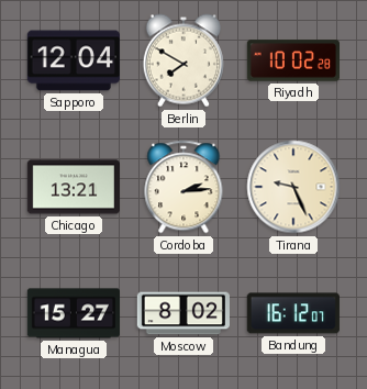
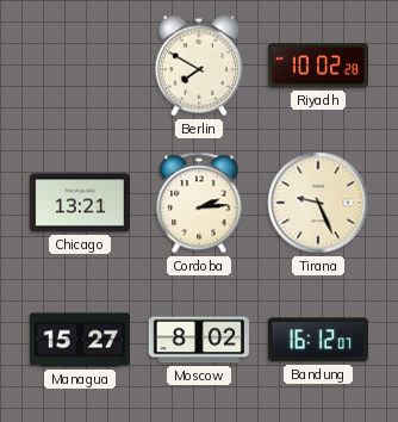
Sapporo: 12:04 -> none
